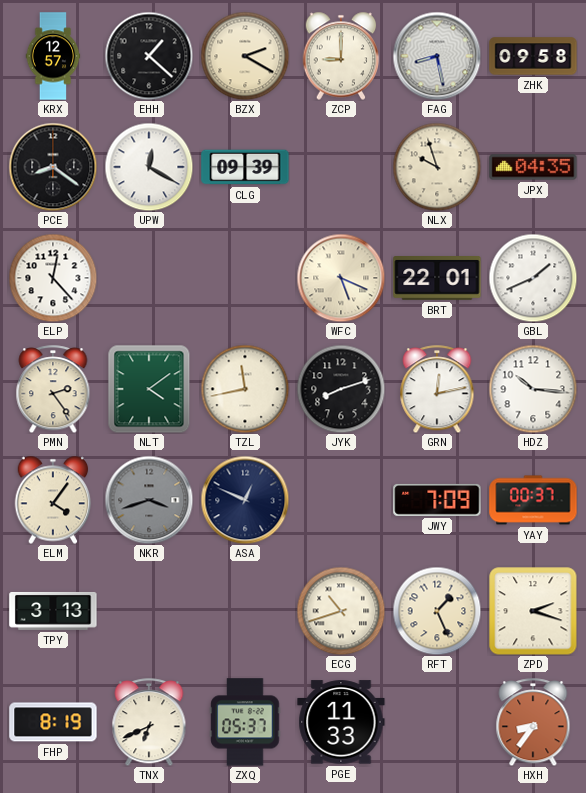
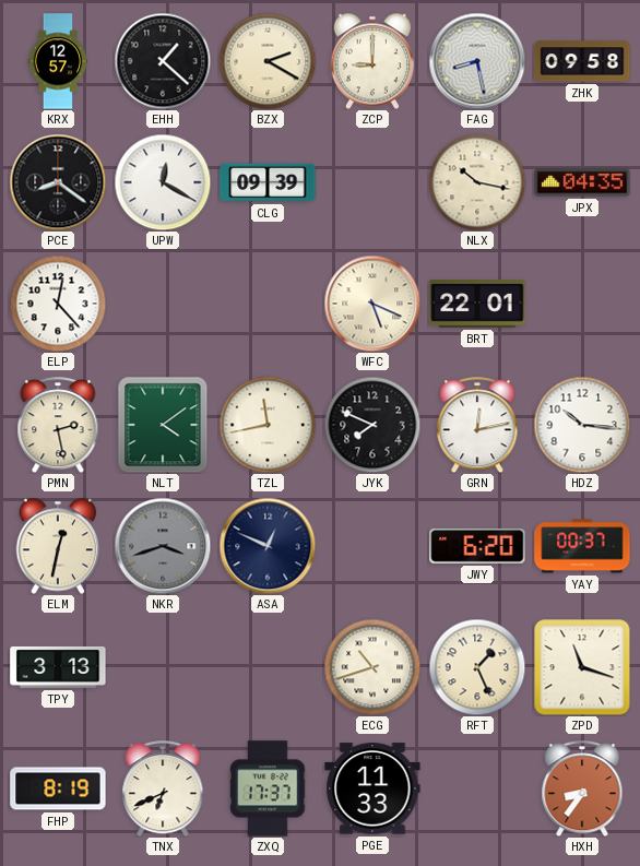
NLX: 9:57 -> 10:17
GBL: 1:41 -> none
PMN: 2:24 -> 2:28
JYK: 8:12 -> 7:49
ELM: 4:06 -> 12:32
JWY: 7:09 -> 6:20
ZPD: 2:18 -> 11:18
ZXQ: 05:37 -> 17:37
